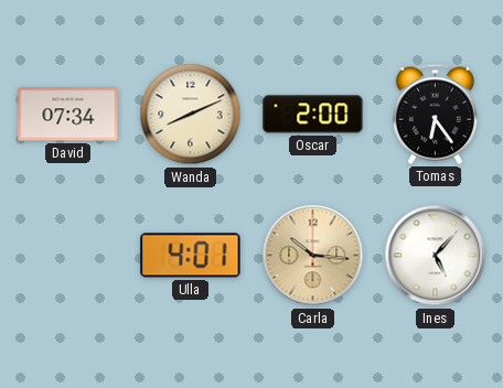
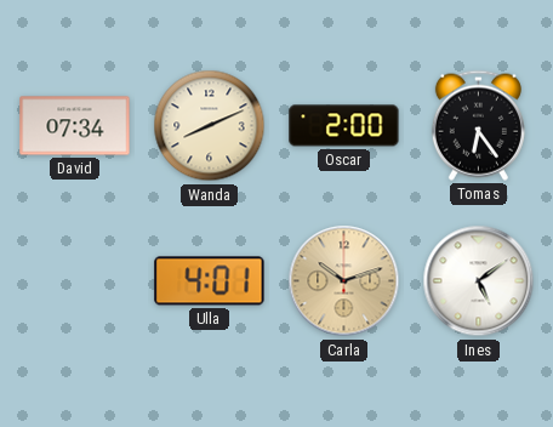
Carla: 10:16 -> 10:12
Ines: 5:07 -> 5:09
